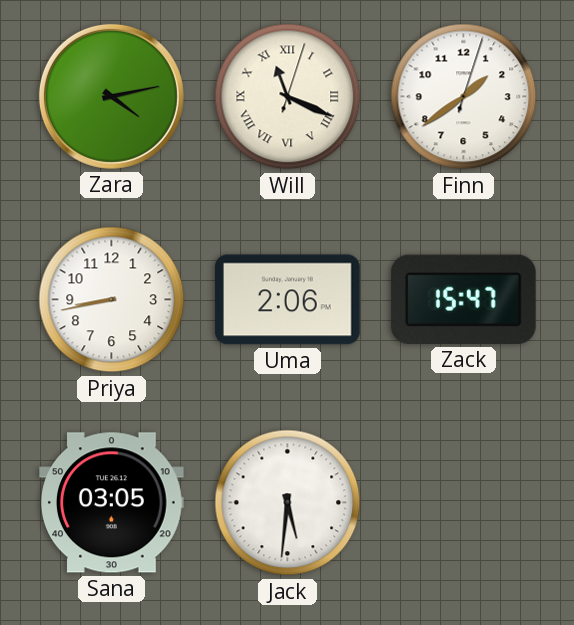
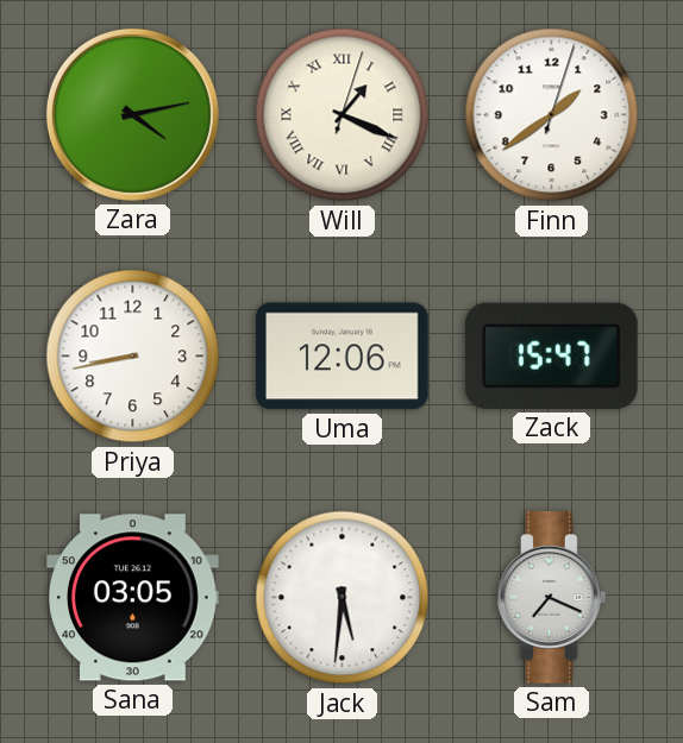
Will: 11:19 -> 1:19
Uma: 2:06 -> 12:06
Sam: none -> 7:19
